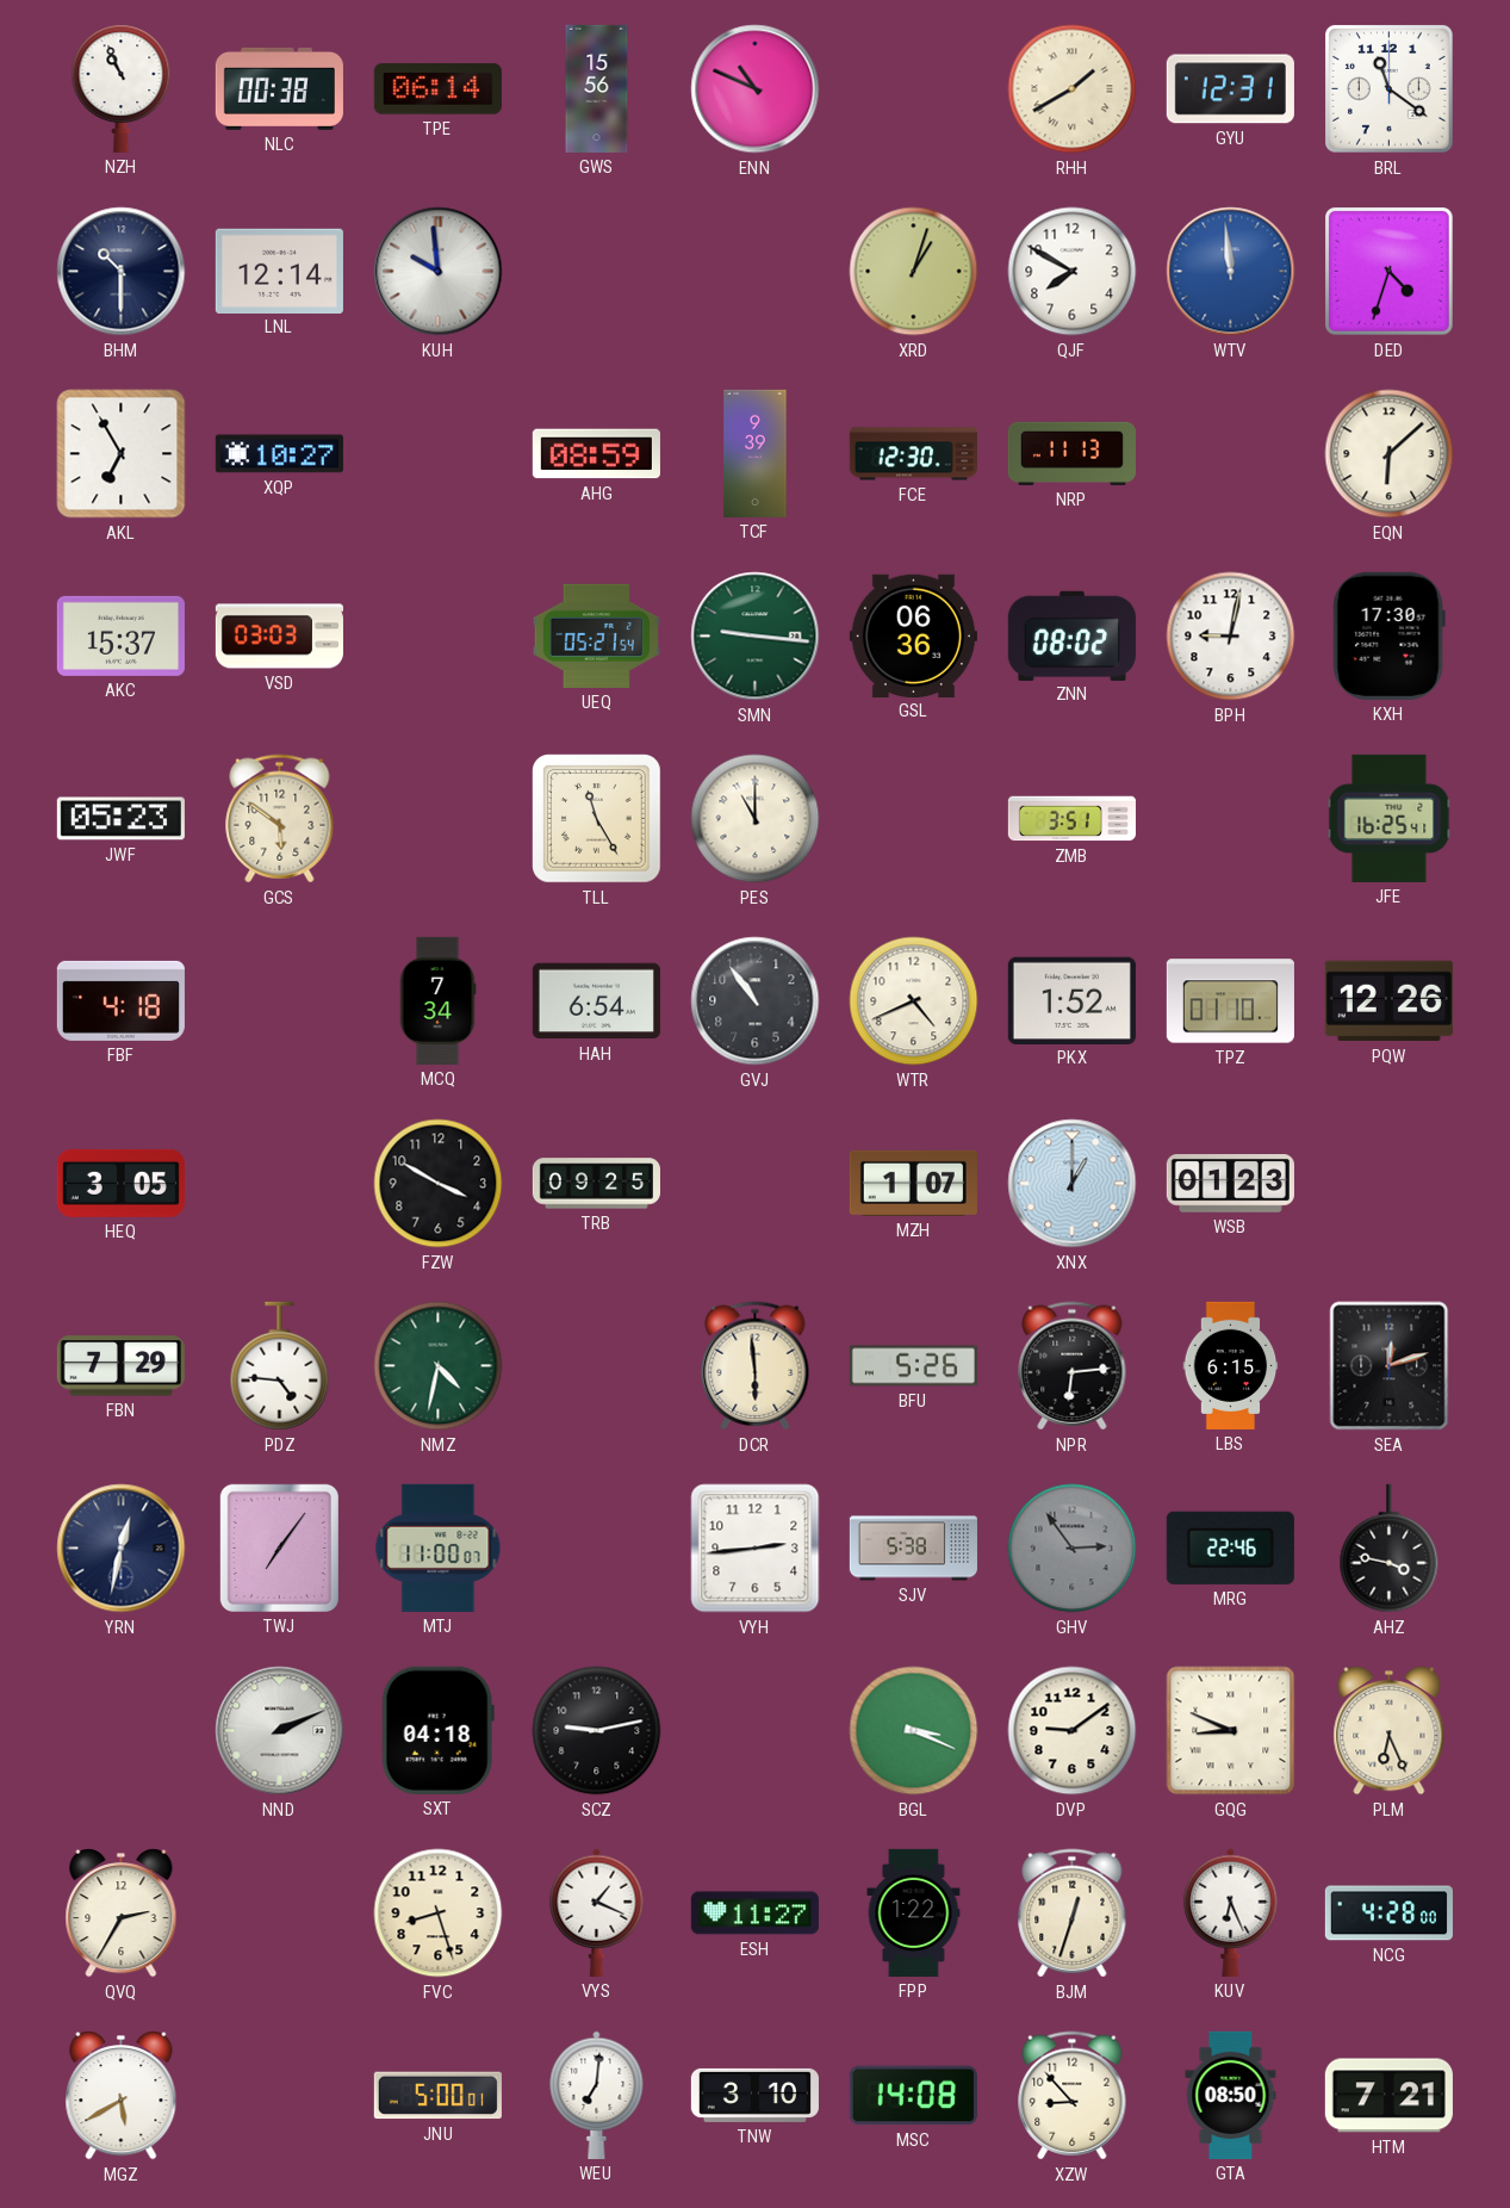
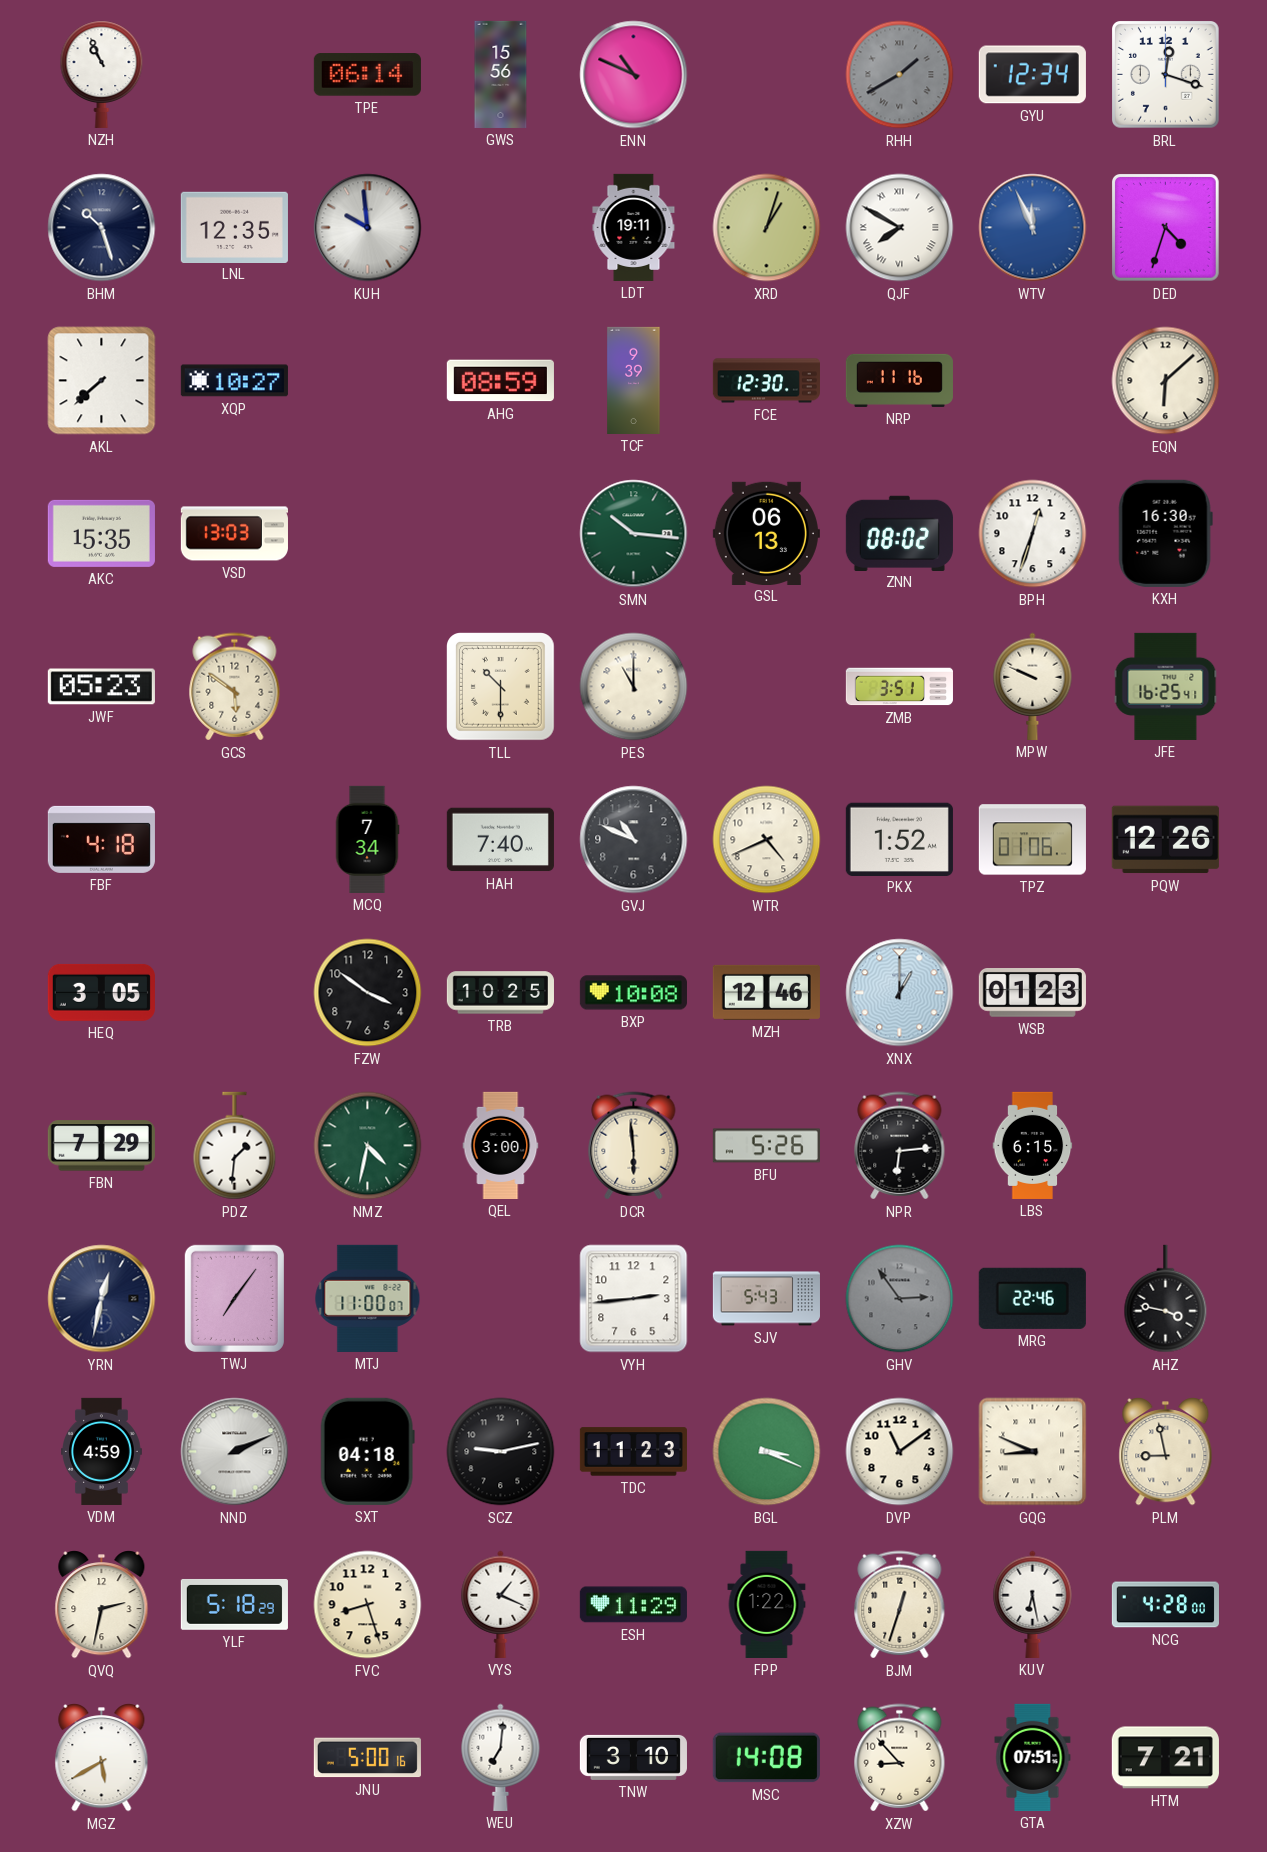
NLC: 00:38 -> none
RHH dial: cream -> grey
GYU: 12:31 -> 12:34
BRL: 11:21 -> 12:18
BHM: 10:30 -> 10:27
LNL: 12:14 -> 12:35
LDT: none -> 19:11
QJF numerals: Arabic -> Roman
WTV: 11:59 -> 11:56
AKL: 6:55 -> 7:38
NRP: 11:13 -> 11:16
AKC: 15:37 -> 15:35
VSD: 03:03 -> 13:03
UEQ: 05:21 -> none
SMN: 9:16 -> 10:16
GSL: 06:36 -> 06:13
BPH: 9:02 -> 12:33
KXH: 17:30 -> 16:30
TLL: 11:25 -> 10:30
MPW: none -> 9:49
HAH: 6:54 -> 7:40
GVJ: 10:54 -> 10:49
TPZ: 01:10 -> 01:06
FZW: 3:50 -> 3:51
TRB: 09:25 -> 10:25
BXP: none -> 10:08
MZH: 1:07 -> 12:46
PDZ: 4:46 -> 1:31
QEL: none -> 3:00
SEA: 12:12 -> none
SJV: 5:38 -> 5:43
VDM: none -> 4:59
TDC: none -> 11:23
DVP: 9:09 -> 11:09
PLM: 6:26 -> 8:58
QVQ: 2:35 -> 2:32
YLF: none -> 5:18
ESH: 11:27 -> 11:29
KUV: 6:26 -> 6:28
JNU: 5:00:01 -> 5:00:16
GTA: 08:50 -> 07:51
